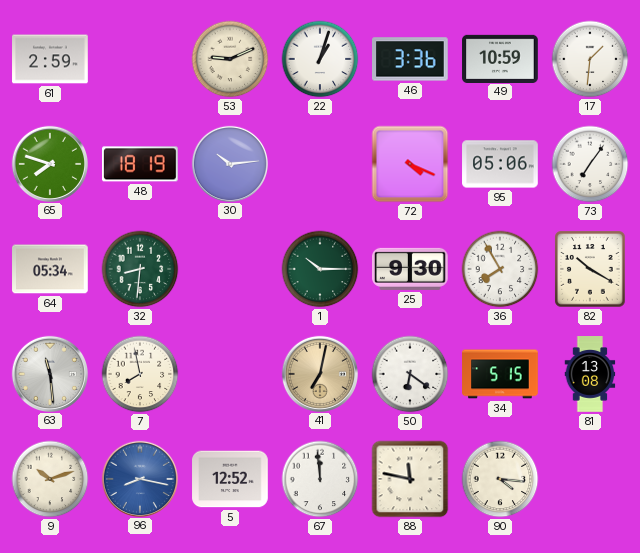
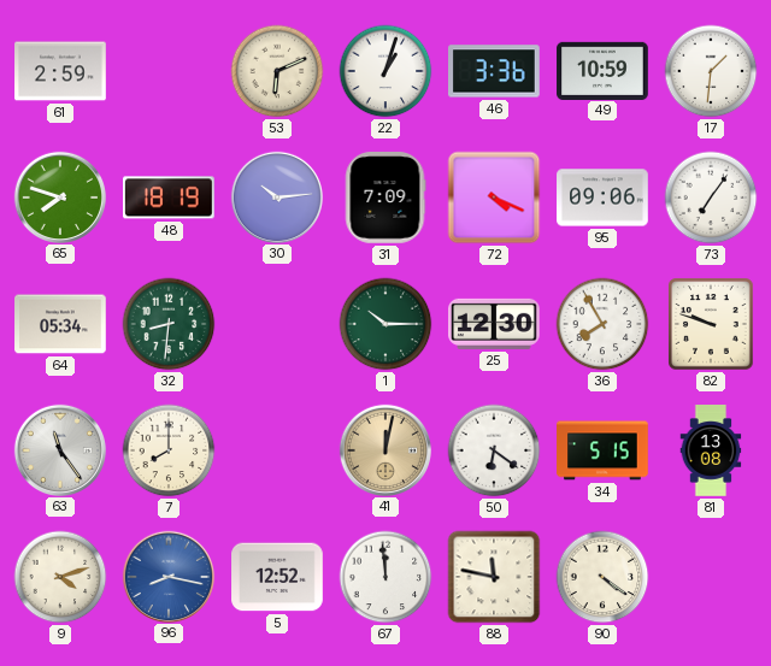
53: 9:11 -> 6:11
31: none -> 7:09
95: 05:06 -> 09:06
25: 9:30 -> 12:30
82: 10:20 -> 9:48
63: 11:29 -> 11:24
7: 7:58 -> 8:00
41: 7:02 -> 12:02
9: 10:12 -> 4:12
90: 4:16 -> 4:21
